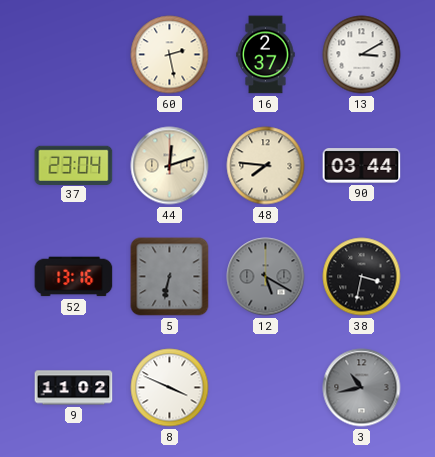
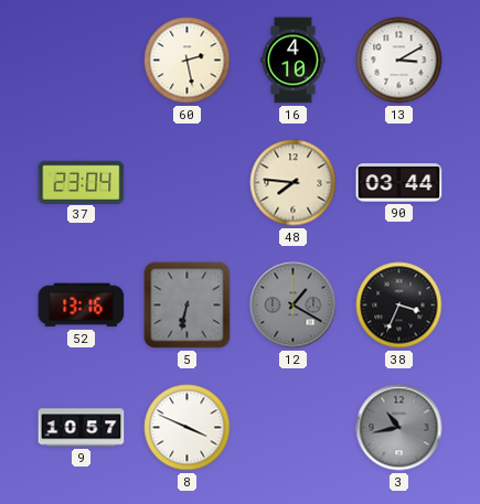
16: 2:37 -> 4:10
44: 12:12 -> none
12: 5:20 -> 1:20
38: 3:32 -> 3:34
9: 11:02 -> 10:57
